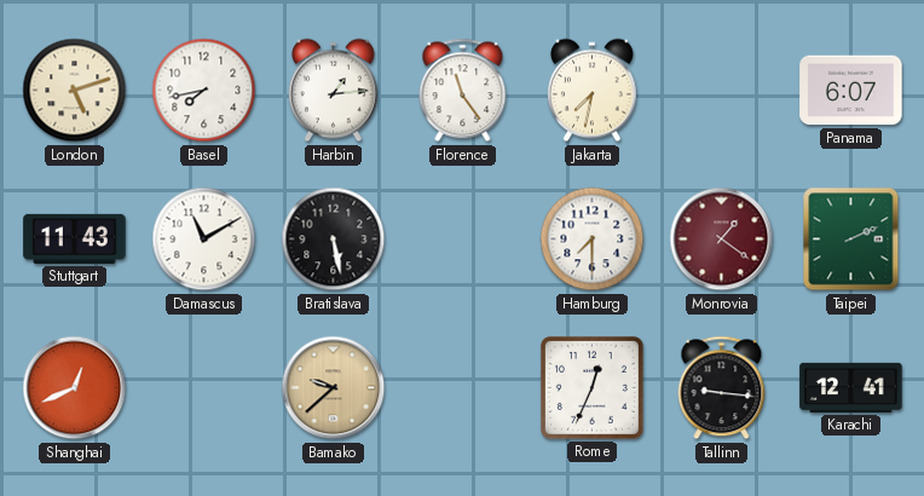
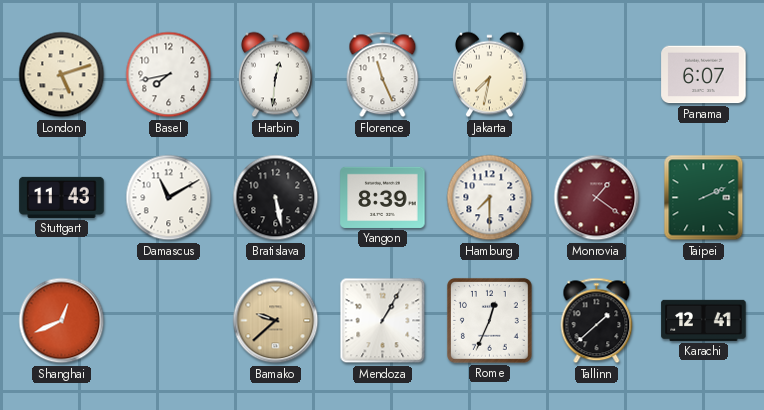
Harbin: 1:14 -> 12:31
Florence: 11:24 -> 11:26
Yangon: none -> 8:39
Mendoza: none -> 1:05
Tallinn: 9:16 -> 1:38
